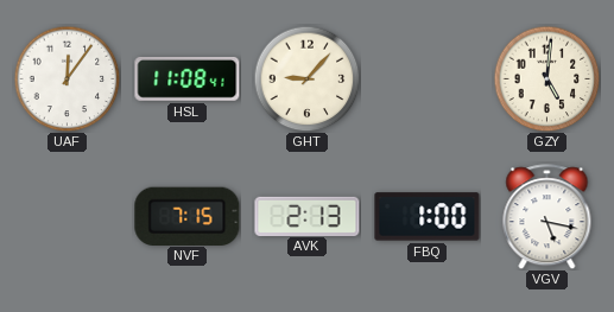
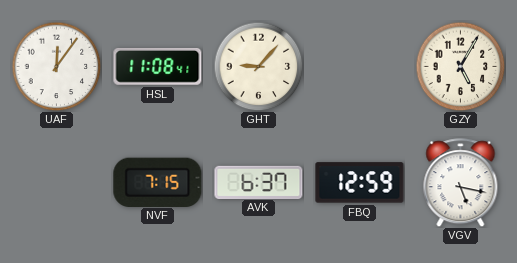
GZY: 5:01 -> 5:05
AVK: 2:13 -> 6:37
FBQ: 1:00 -> 12:59
